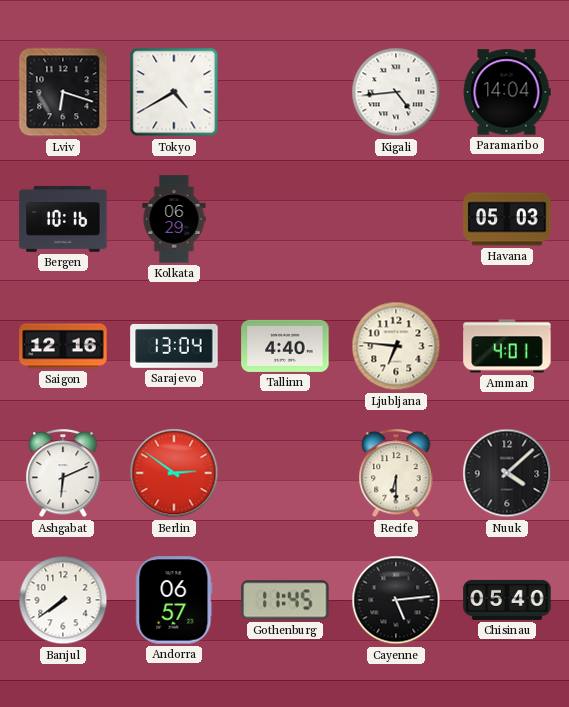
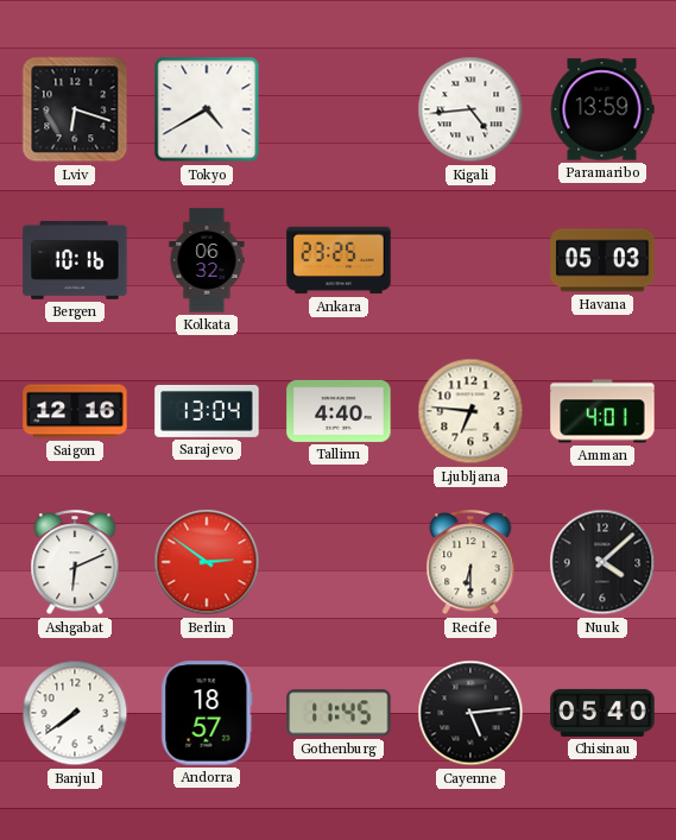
Paramaribo: 14:04 -> 13:59
Kolkata: 06:29 -> 06:32
Ankara: none -> 23:25
Andorra: 06:57 -> 18:57
